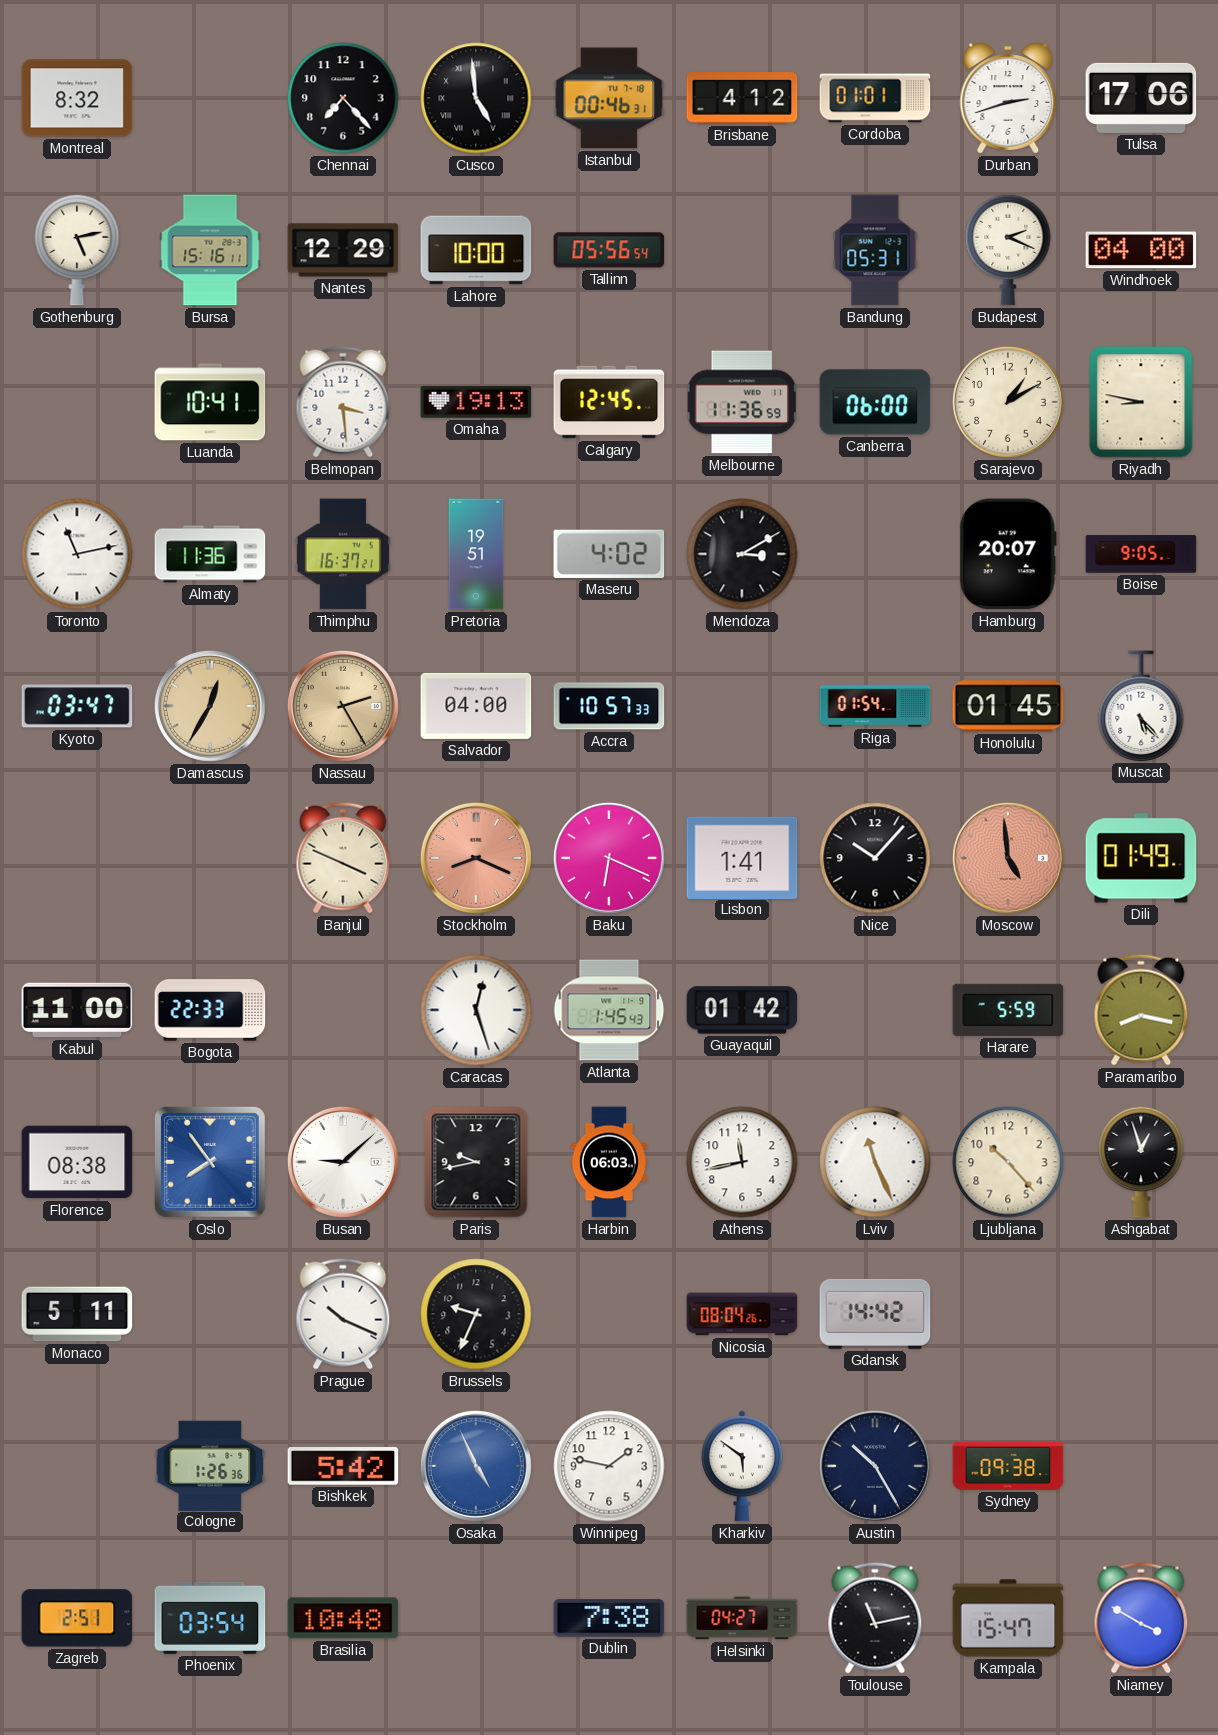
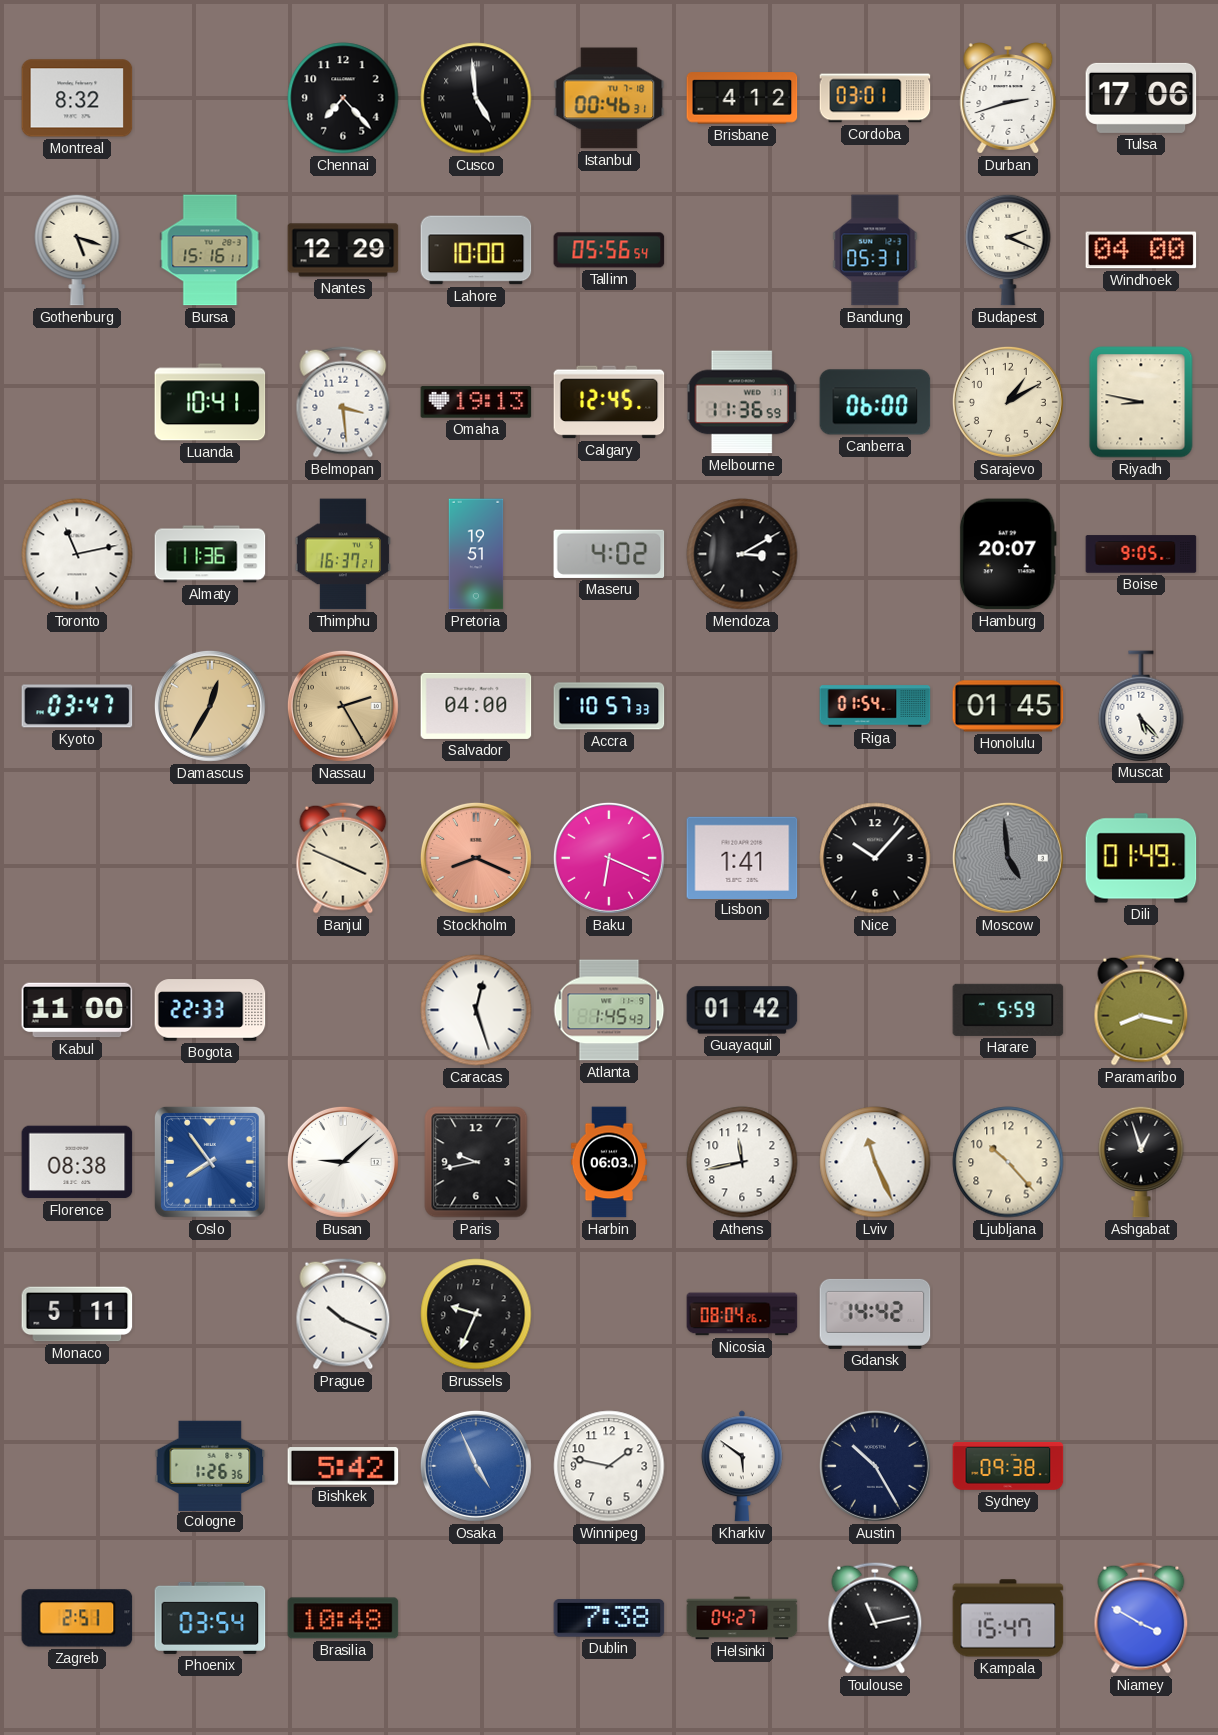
Cordoba: 01:01 -> 03:01
Gothenburg: 5:13 -> 5:18
Moscow dial: salmon -> grey
